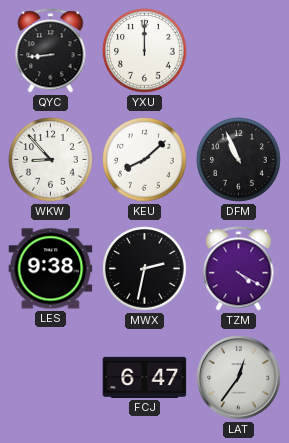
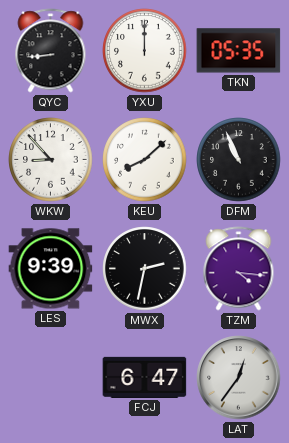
TKN: none -> 05:35
LES: 9:38 -> 9:39
TZM: 4:20 -> 4:16
